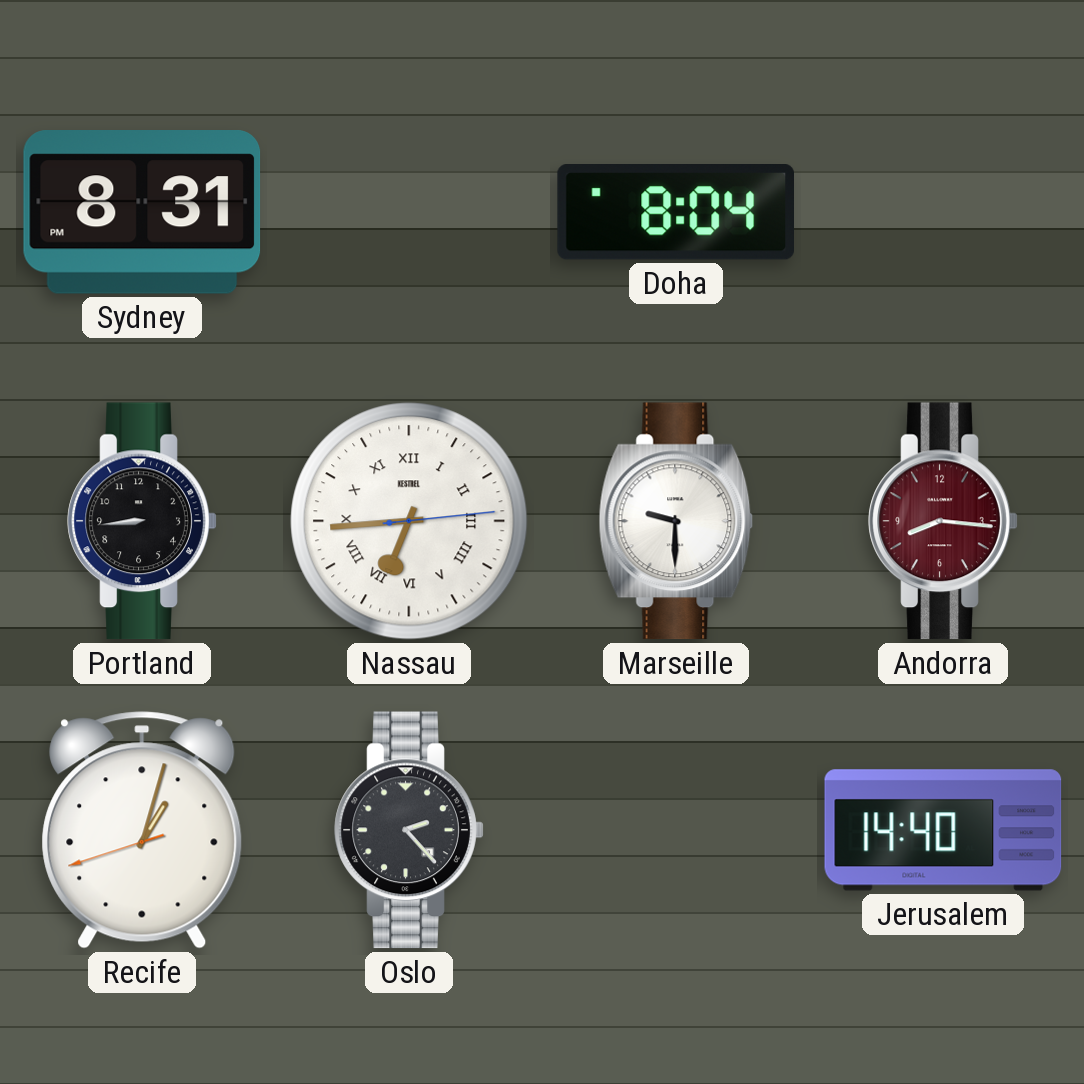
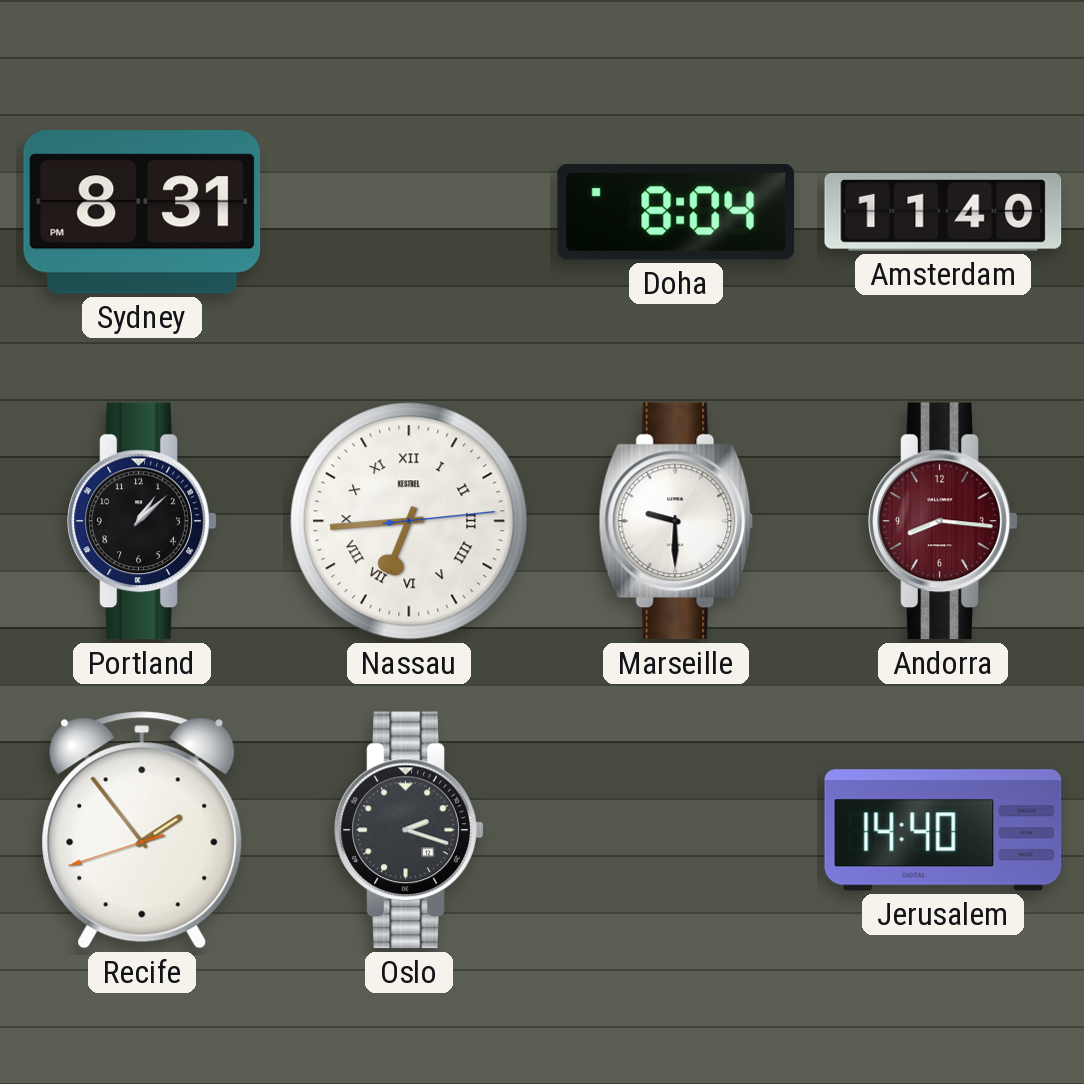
Amsterdam: none -> 11:40
Portland: 8:44 -> 1:08
Recife: 1:02 -> 1:53
Oslo: 2:23 -> 2:18
